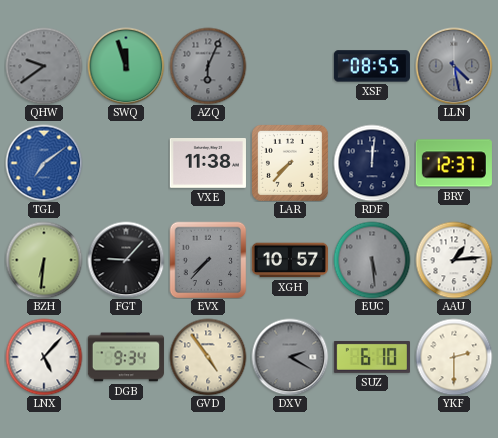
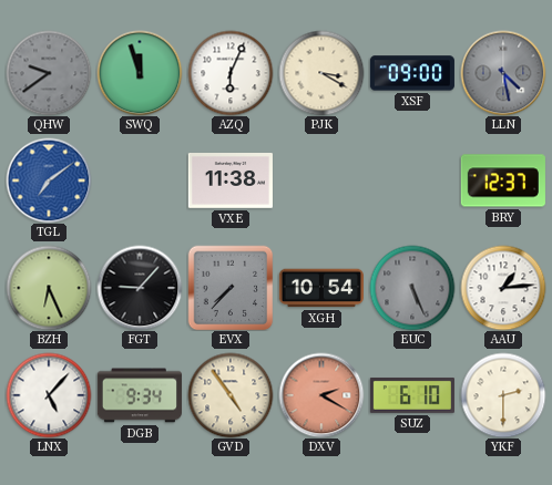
AZQ dial: grey -> white
PJK: none -> 3:20
XSF: 08:55 -> 09:00
LAR: 7:37 -> none
RDF: 12:01 -> none
BZH: 6:31 -> 6:26
XGH: 10:57 -> 10:54
EUC: 5:29 -> 5:26
DXV dial: grey -> salmon
